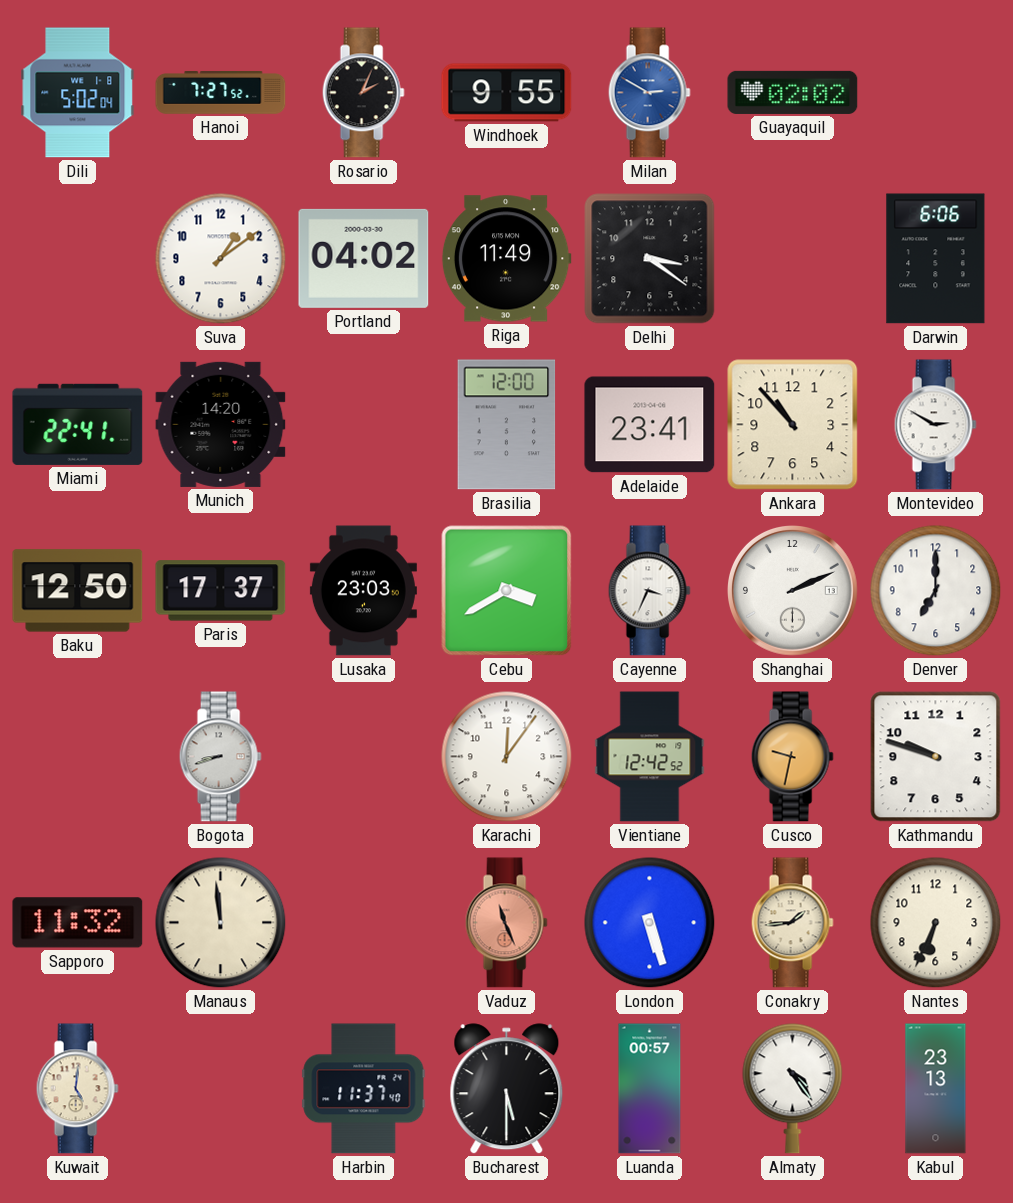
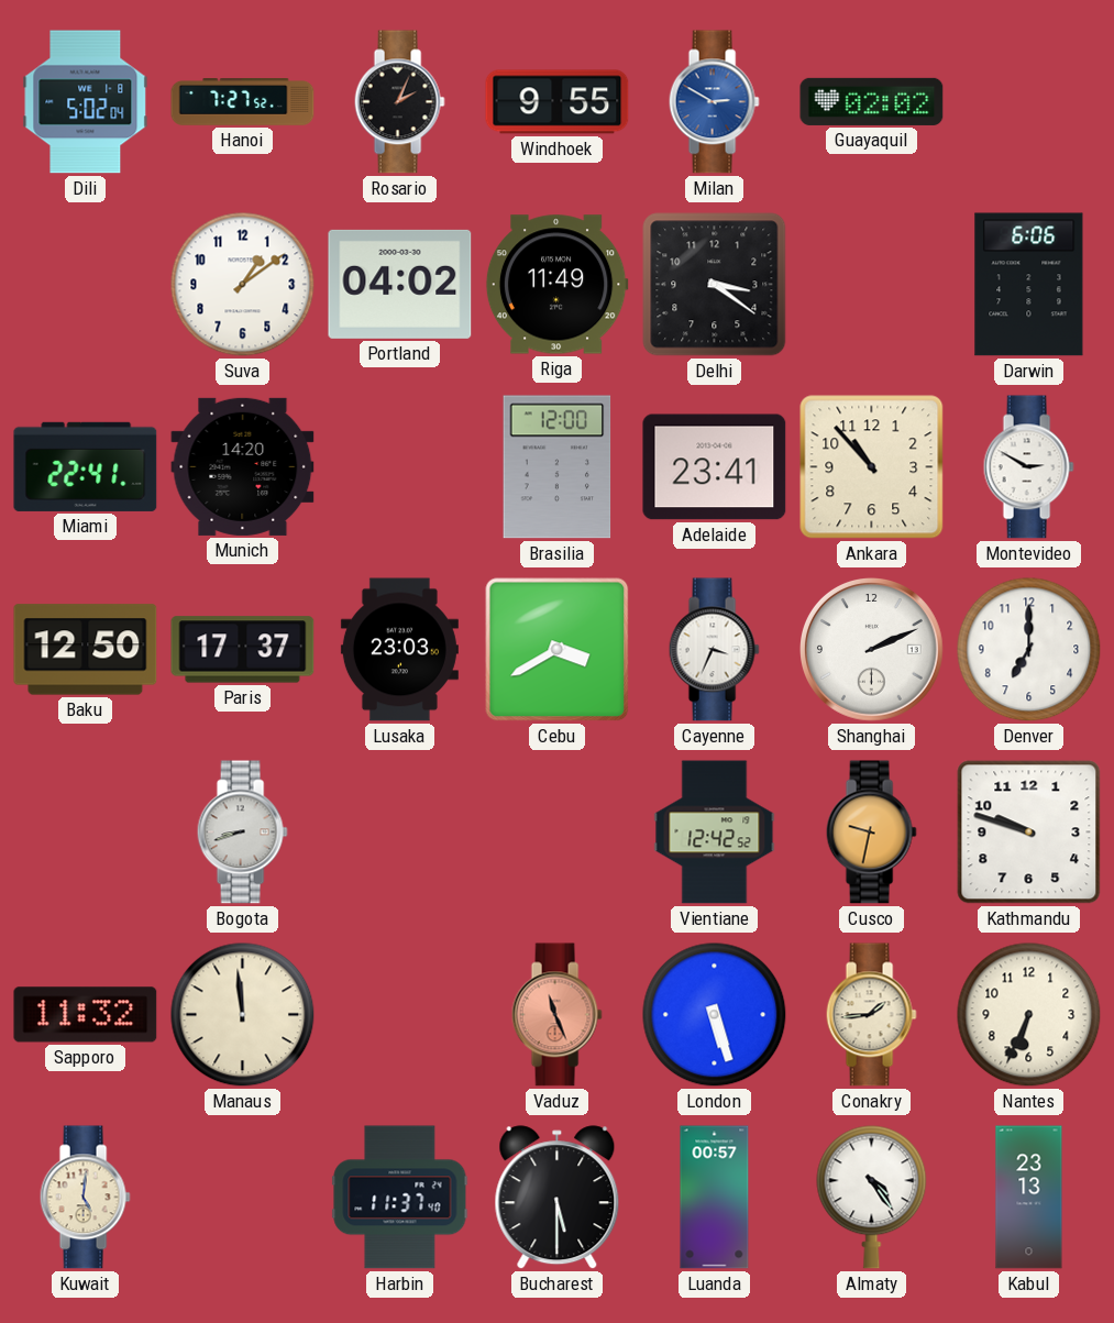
Karachi: 12:06 -> none
